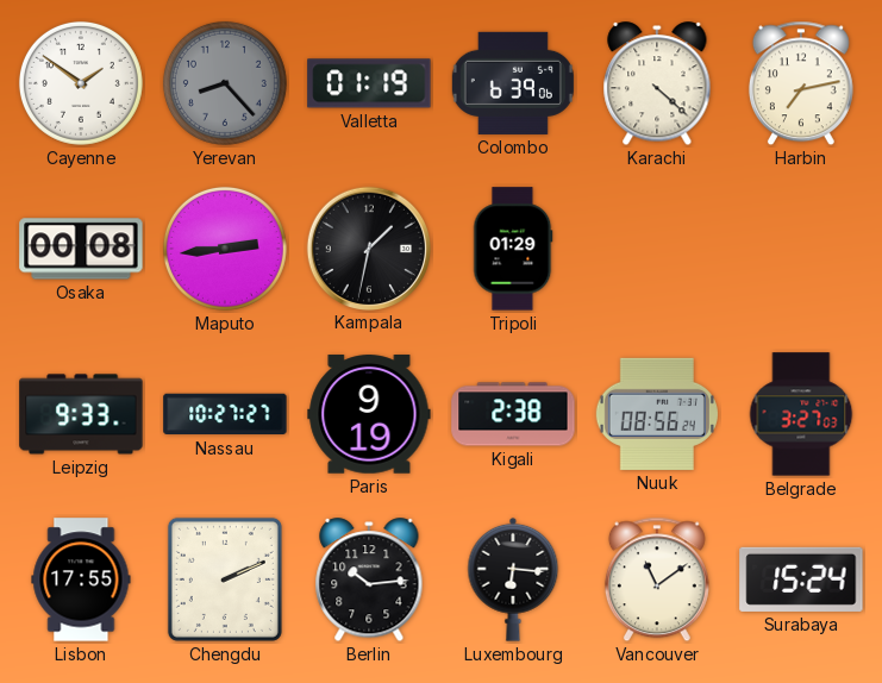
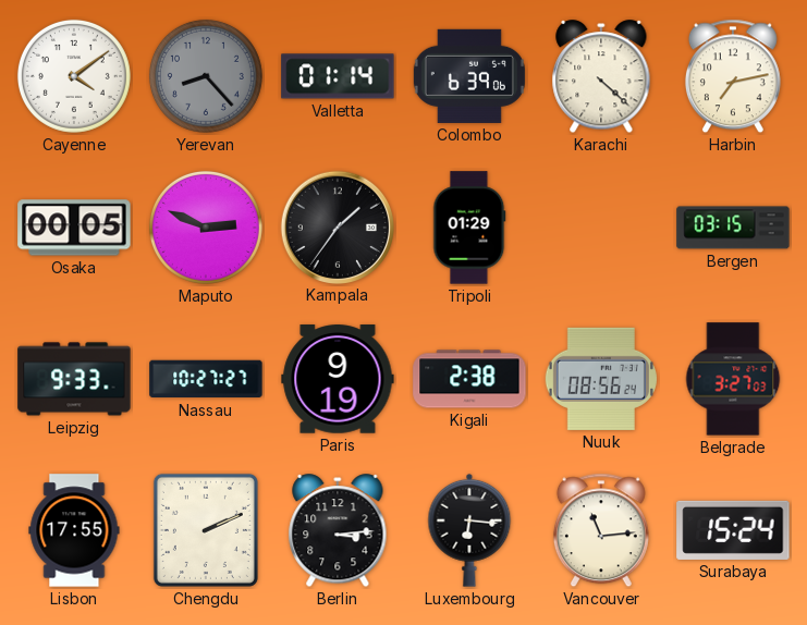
Cayenne: 1:51 -> 4:09
Valletta: 01:19 -> 01:14
Osaka: 00:08 -> 00:05
Maputo: 2:44 -> 2:49
Kampala: 1:32 -> 1:36
Bergen: none -> 03:15
Berlin: 10:14 -> 3:14
Vancouver: 11:09 -> 11:14
